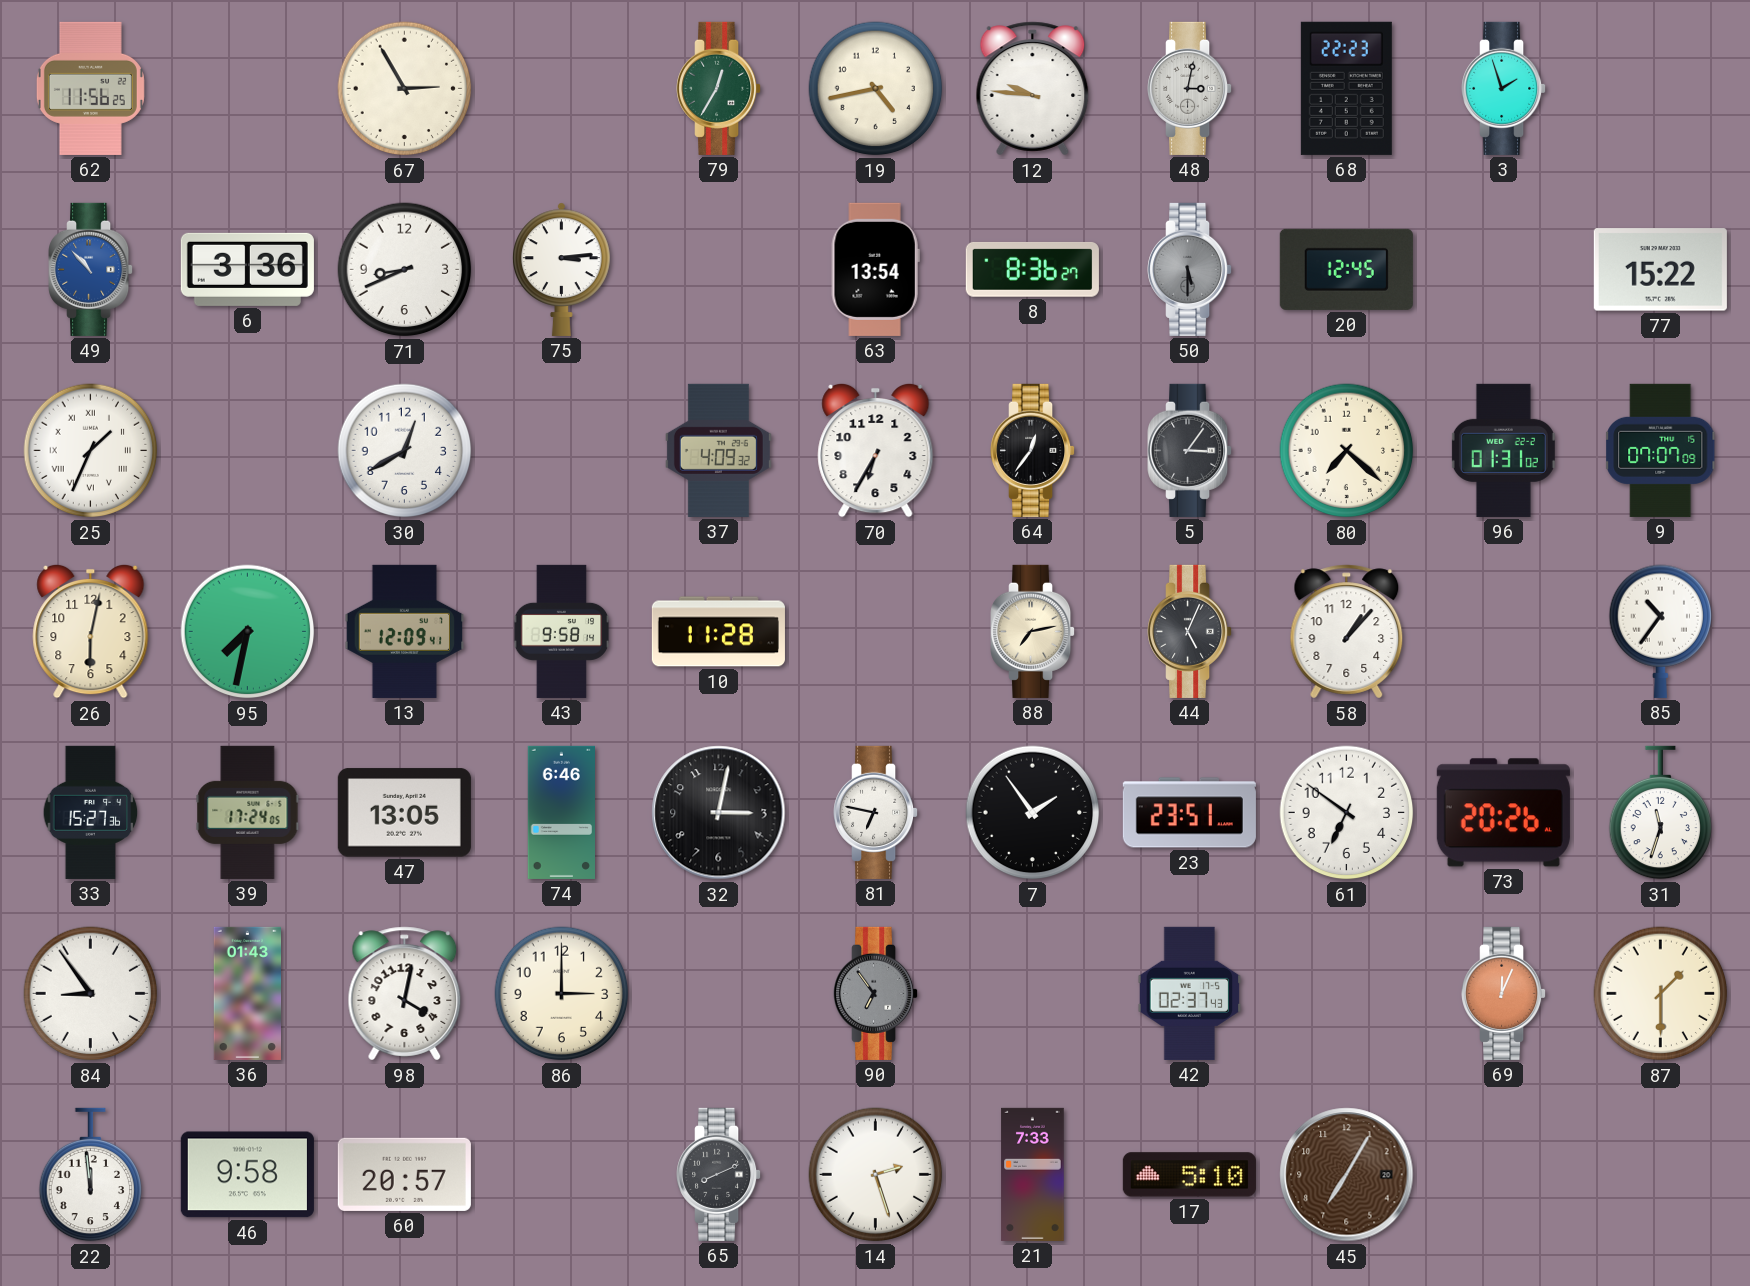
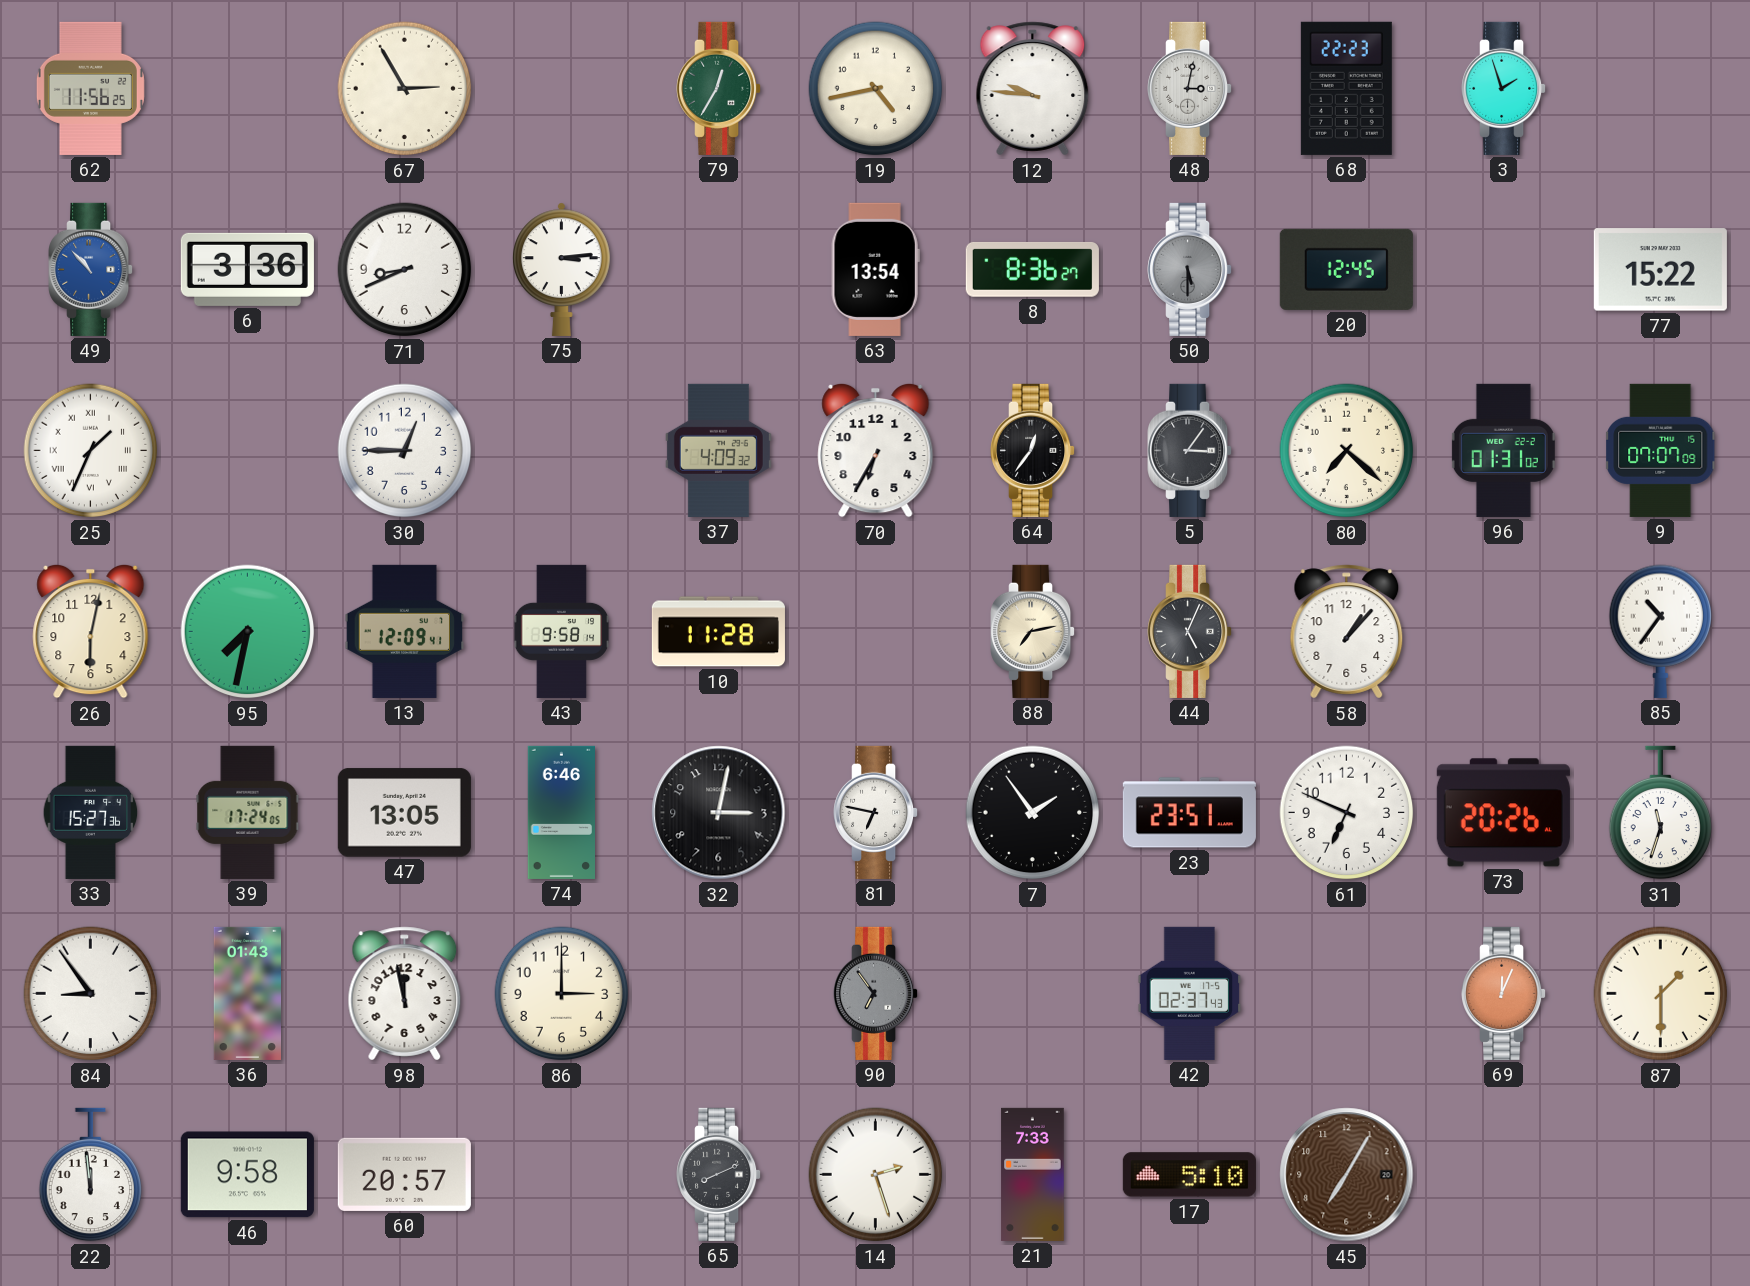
30: 12:40 -> 12:45
61: 6:51 -> 6:49
98: 4:02 -> 11:58
